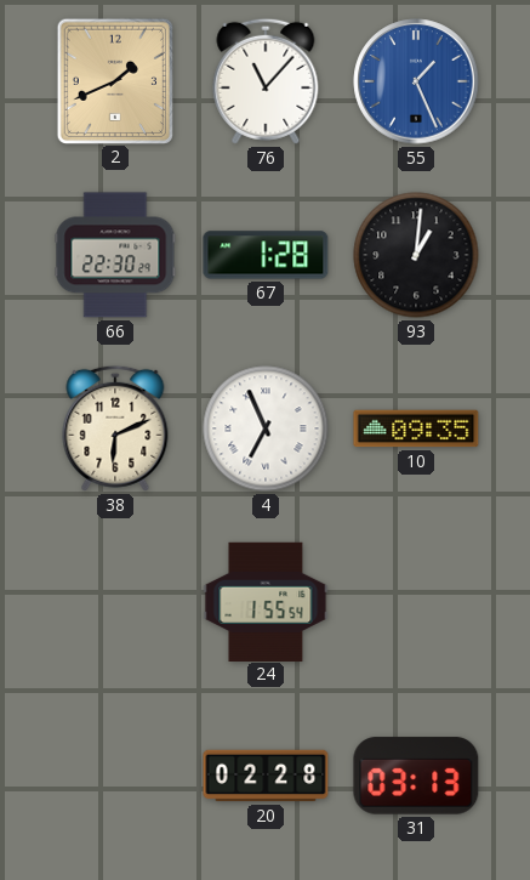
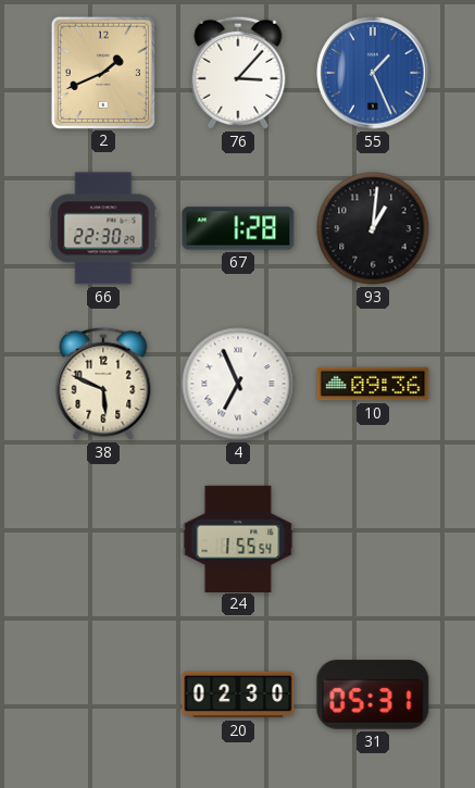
76: 11:07 -> 3:07
38: 6:11 -> 5:49
10: 09:35 -> 09:36
20: 02:28 -> 02:30
31: 03:13 -> 05:31
